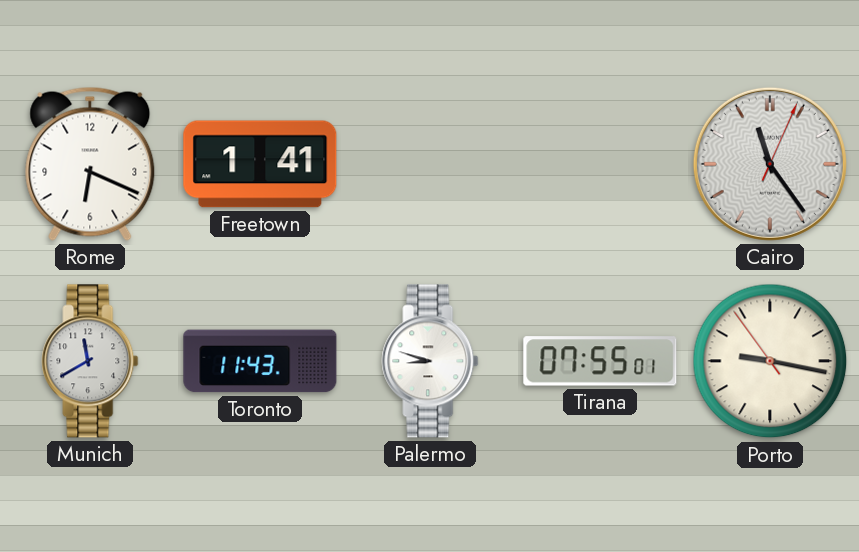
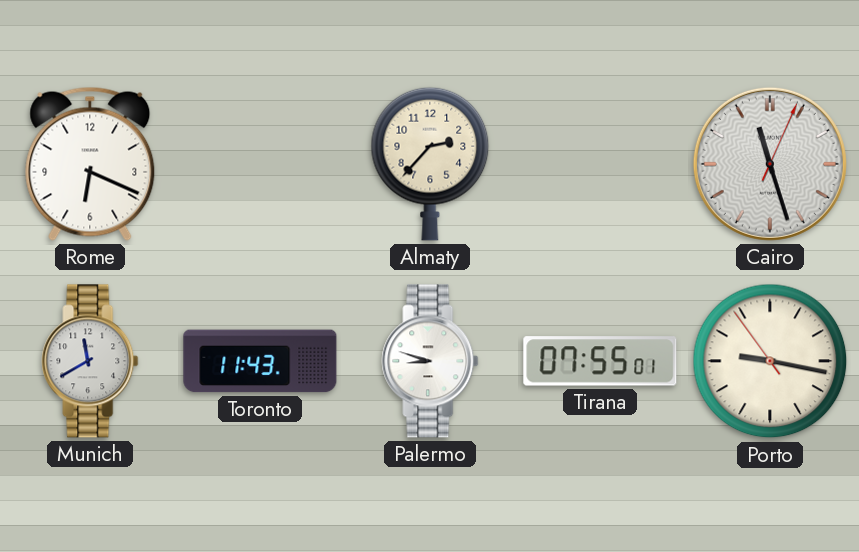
Freetown: 1:41 -> none
Almaty: none -> 2:37
Cairo: 11:24 -> 11:27
